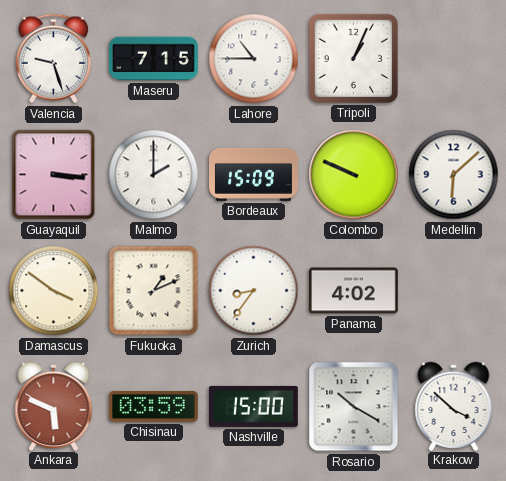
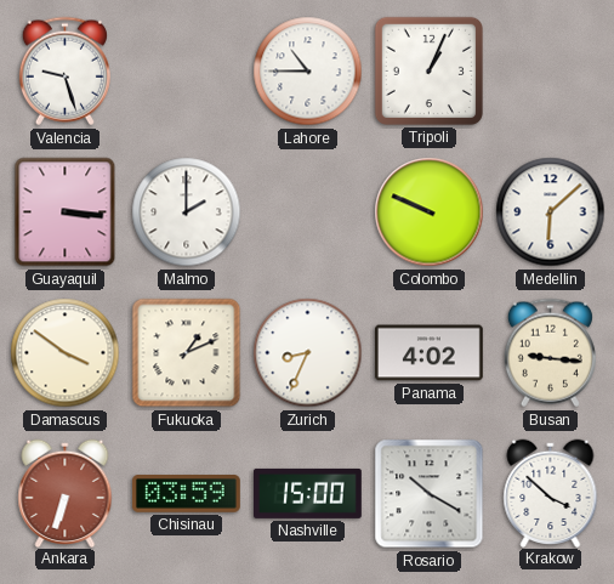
Maseru: 7:15 -> none
Bordeaux: 15:09 -> none
Zurich: 8:36 -> 8:34
Busan: none -> 9:16
Ankara: 5:49 -> 6:33
